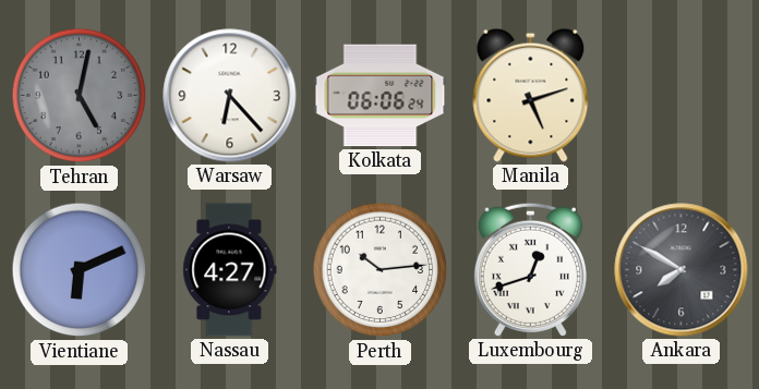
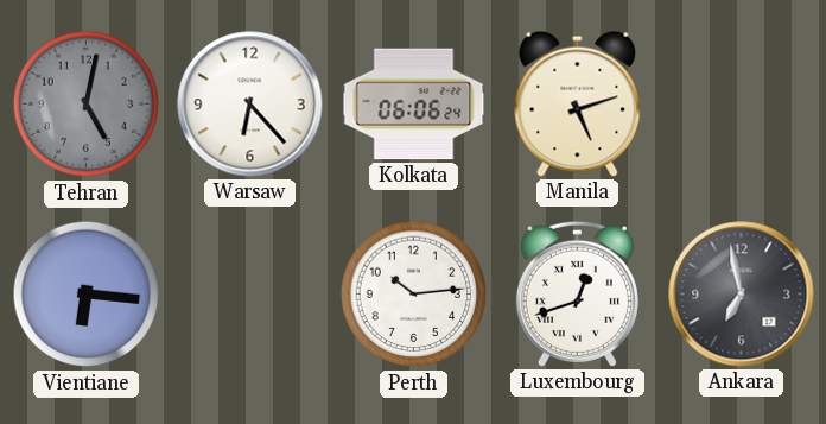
Vientiane: 6:11 -> 6:16
Nassau: 4:27 -> none
Ankara: 7:50 -> 6:58
